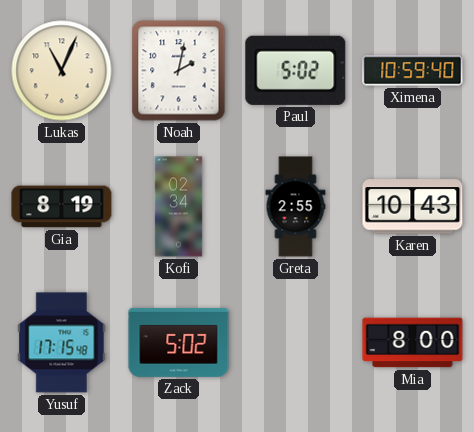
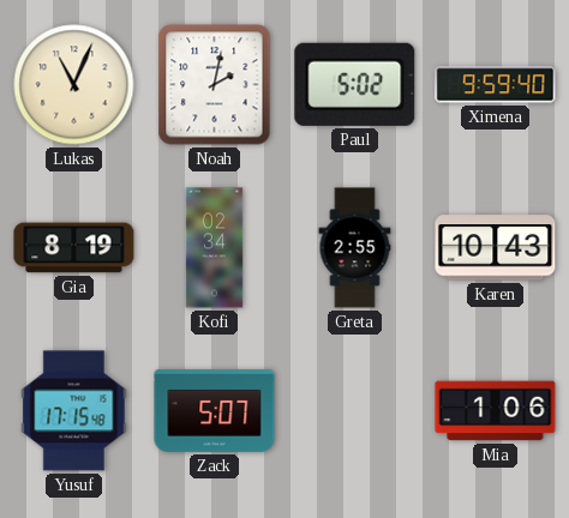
Ximena: 10:59 -> 9:59
Zack: 5:02 -> 5:07
Mia: 8:00 -> 1:06
